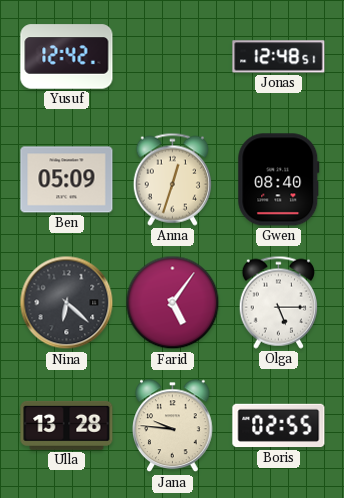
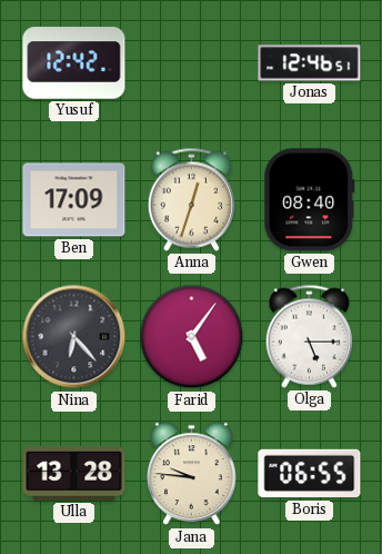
Jonas: 12:48 -> 12:46
Ben: 05:09 -> 17:09
Nina: 6:22 -> 6:23
Boris: 02:55 -> 06:55
